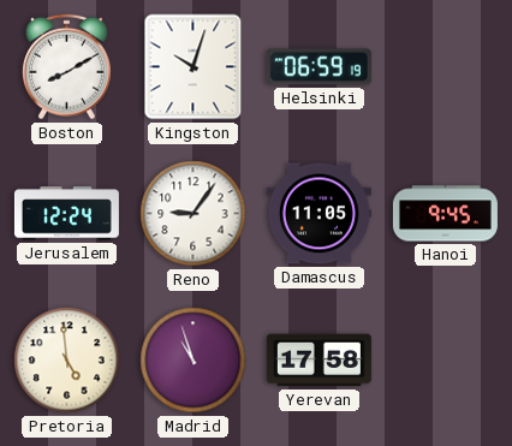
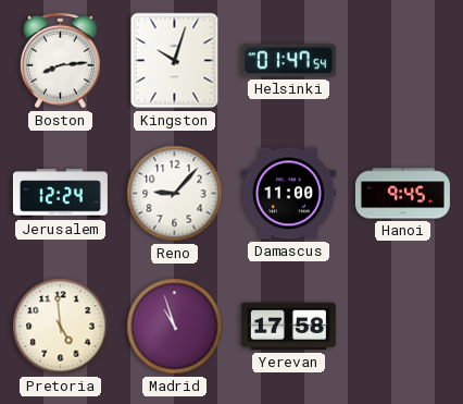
Boston: 8:10 -> 8:14
Helsinki: 06:59 -> 01:47
Reno: 9:06 -> 9:07
Damascus: 11:05 -> 11:00
